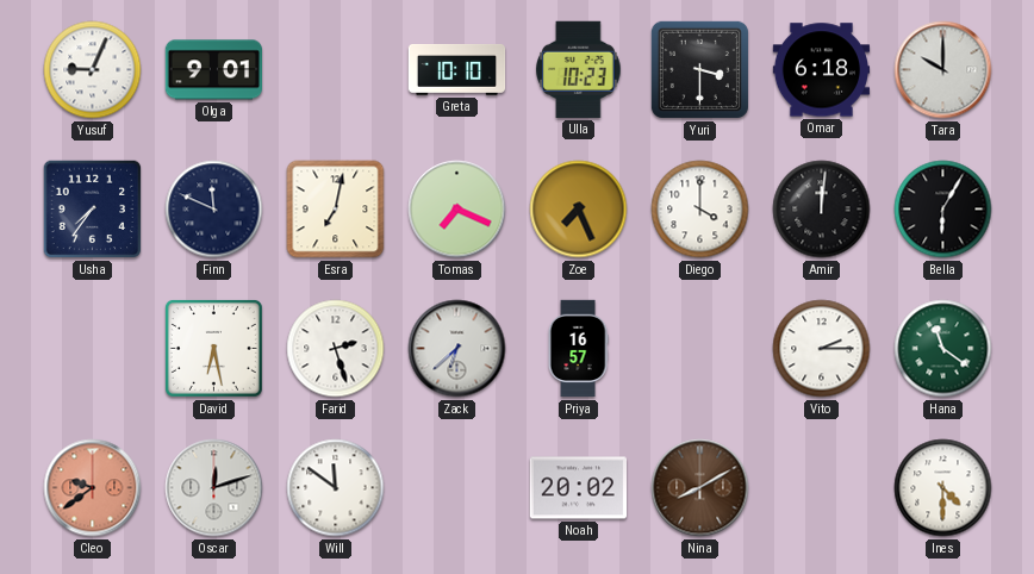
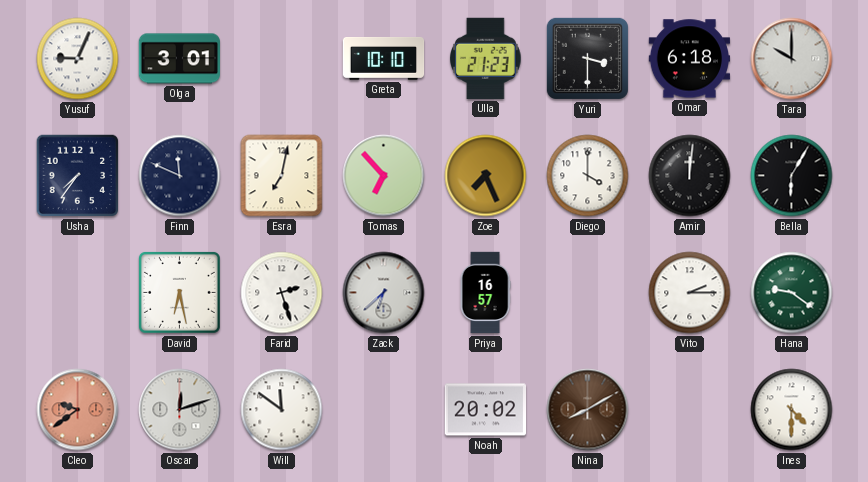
Olga: 9:01 -> 3:01
Ulla: 10:23 -> 21:23
Tomas: 7:19 -> 6:53
Hana: 11:21 -> 9:21
